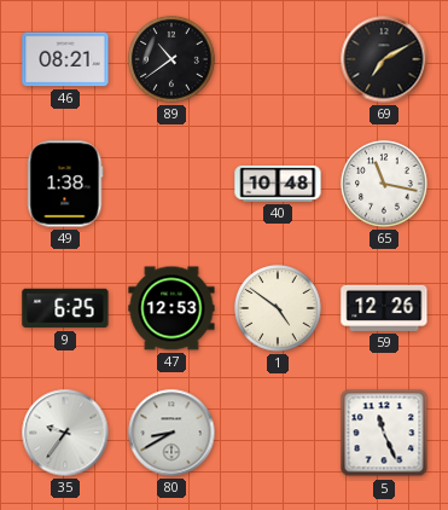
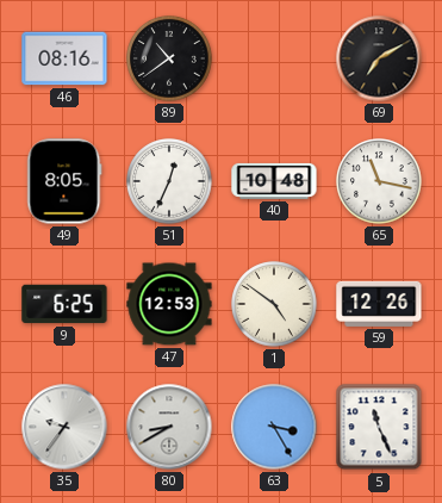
46: 08:21 -> 08:16
49: 1:38 -> 8:05
51: none -> 12:34
63: none -> 3:25
